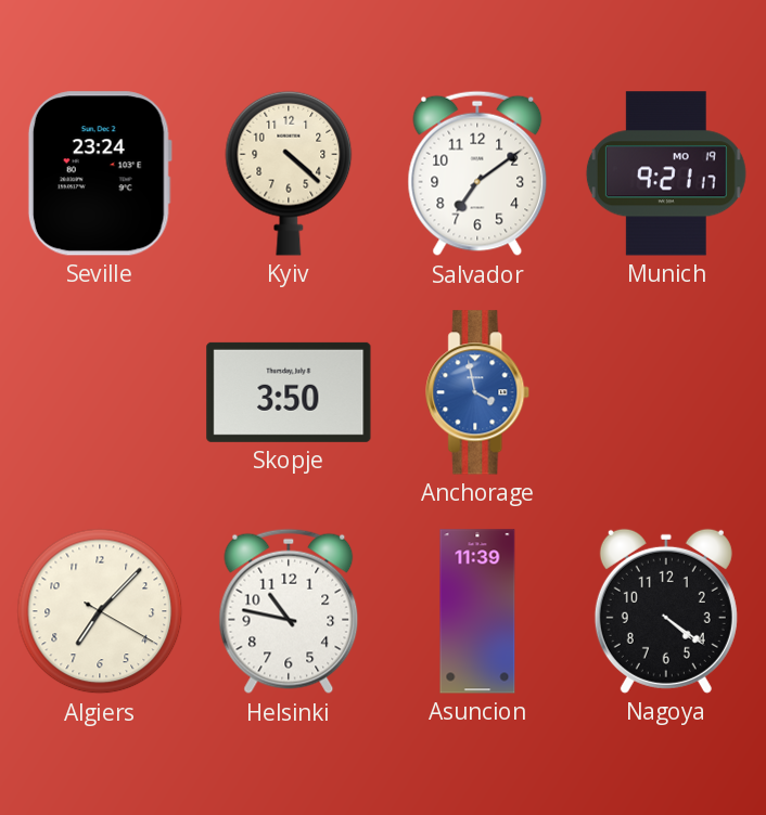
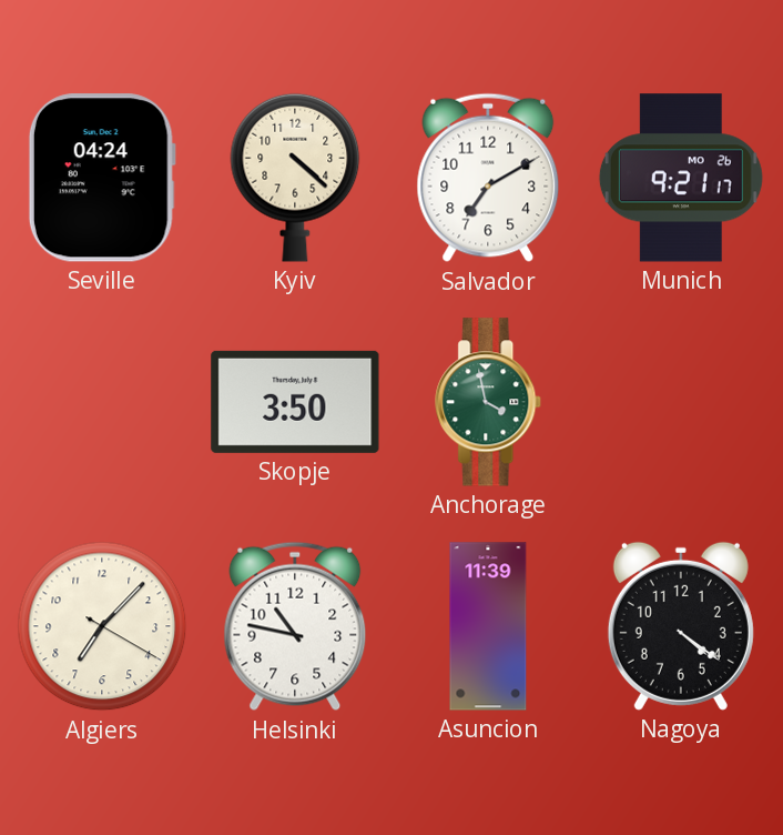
Seville: 23:24 -> 04:24
Salvador: 7:09 -> 7:10
Munich date: MO 19 -> MO 26
Anchorage dial: blue -> green
